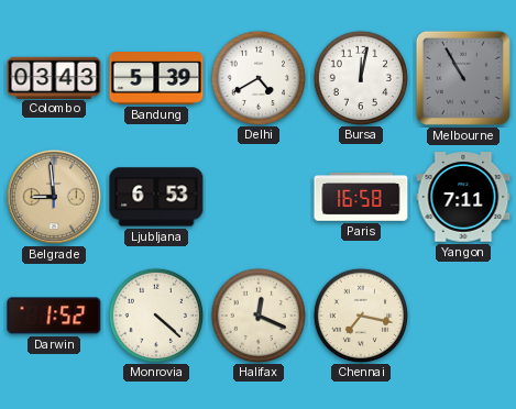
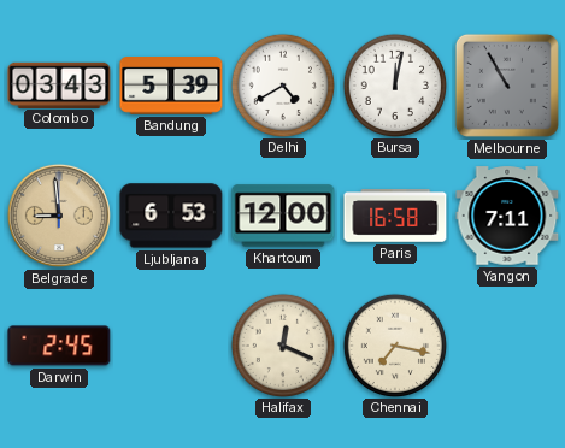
Khartoum: none -> 12:00
Darwin: 1:52 -> 2:45
Monrovia: 4:22 -> none
